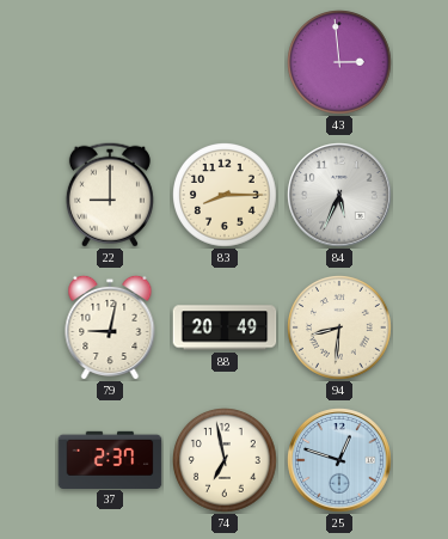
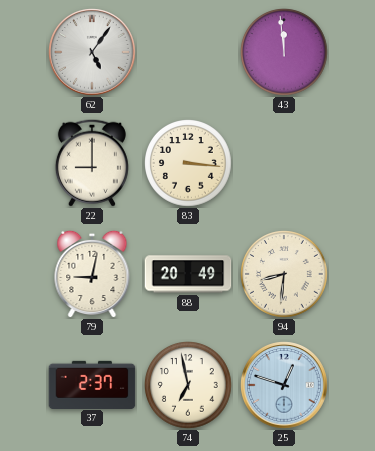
62: none -> 5:06
43: 2:59 -> 11:59
83: 8:15 -> 3:16
84: 5:34 -> none
